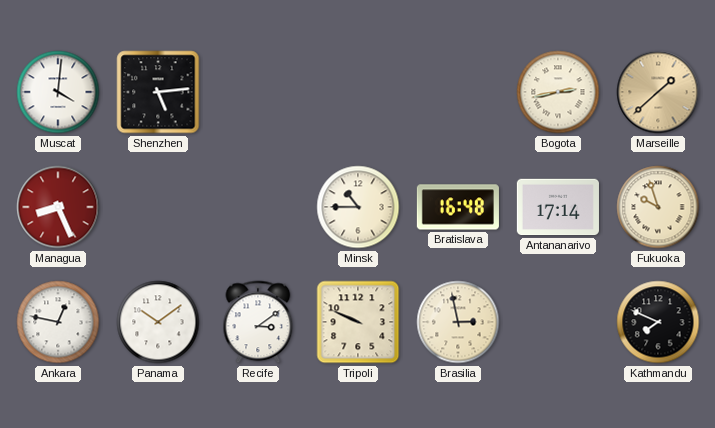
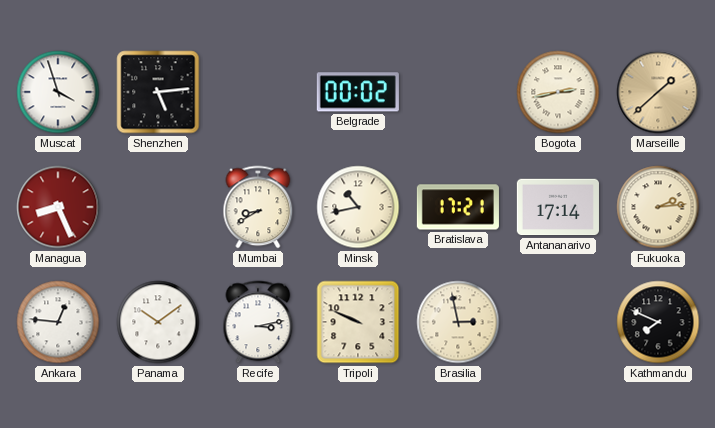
Muscat: 4:01 -> 3:57
Belgrade: none -> 00:02
Mumbai: none -> 8:40
Minsk: 10:45 -> 10:43
Bratislava: 16:48 -> 17:21
Fukuoka: 9:57 -> 2:14
Ankara: 12:47 -> 12:46
Recife: 3:09 -> 3:13
